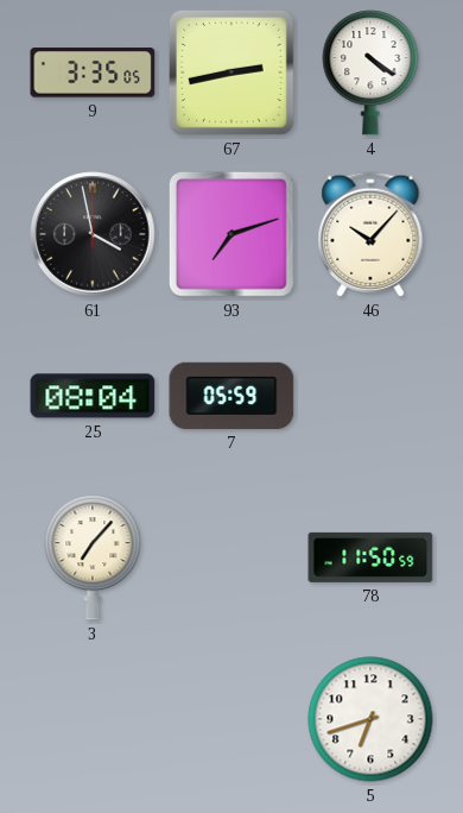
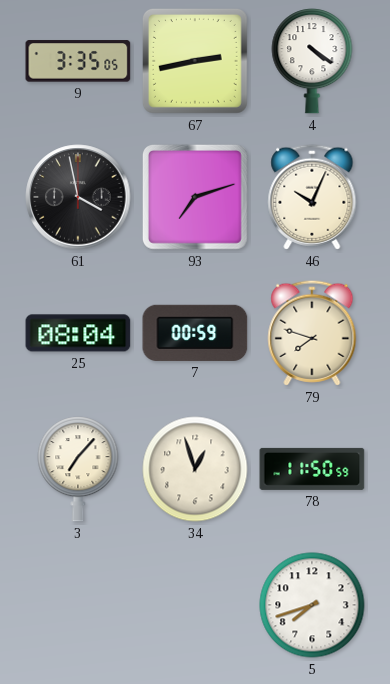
46: 10:07 -> 10:04
7: 05:59 -> 00:59
79: none -> 7:48
34: none -> 12:57
5: 6:42 -> 7:42
